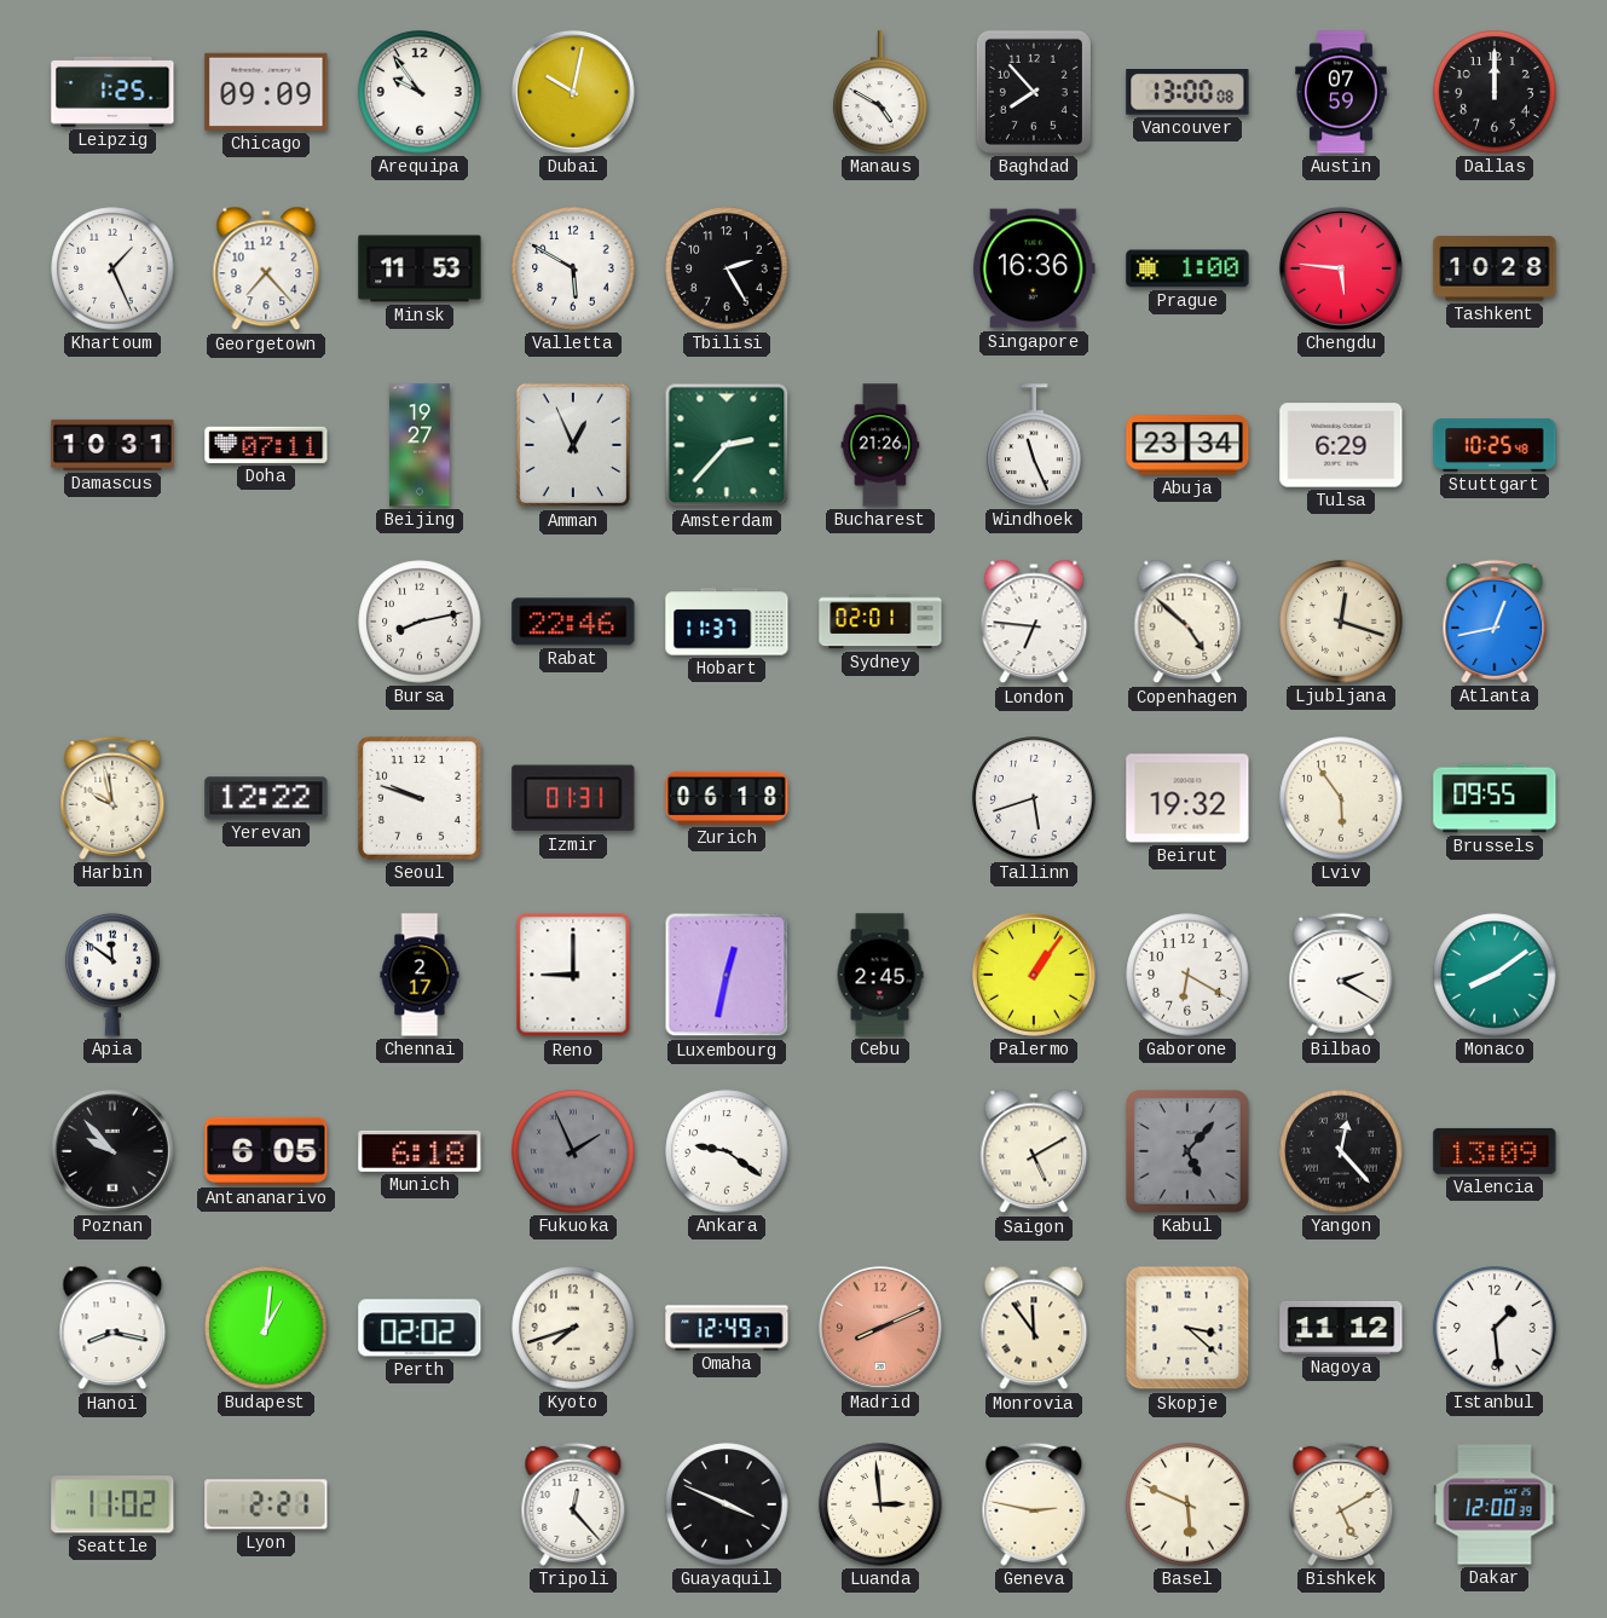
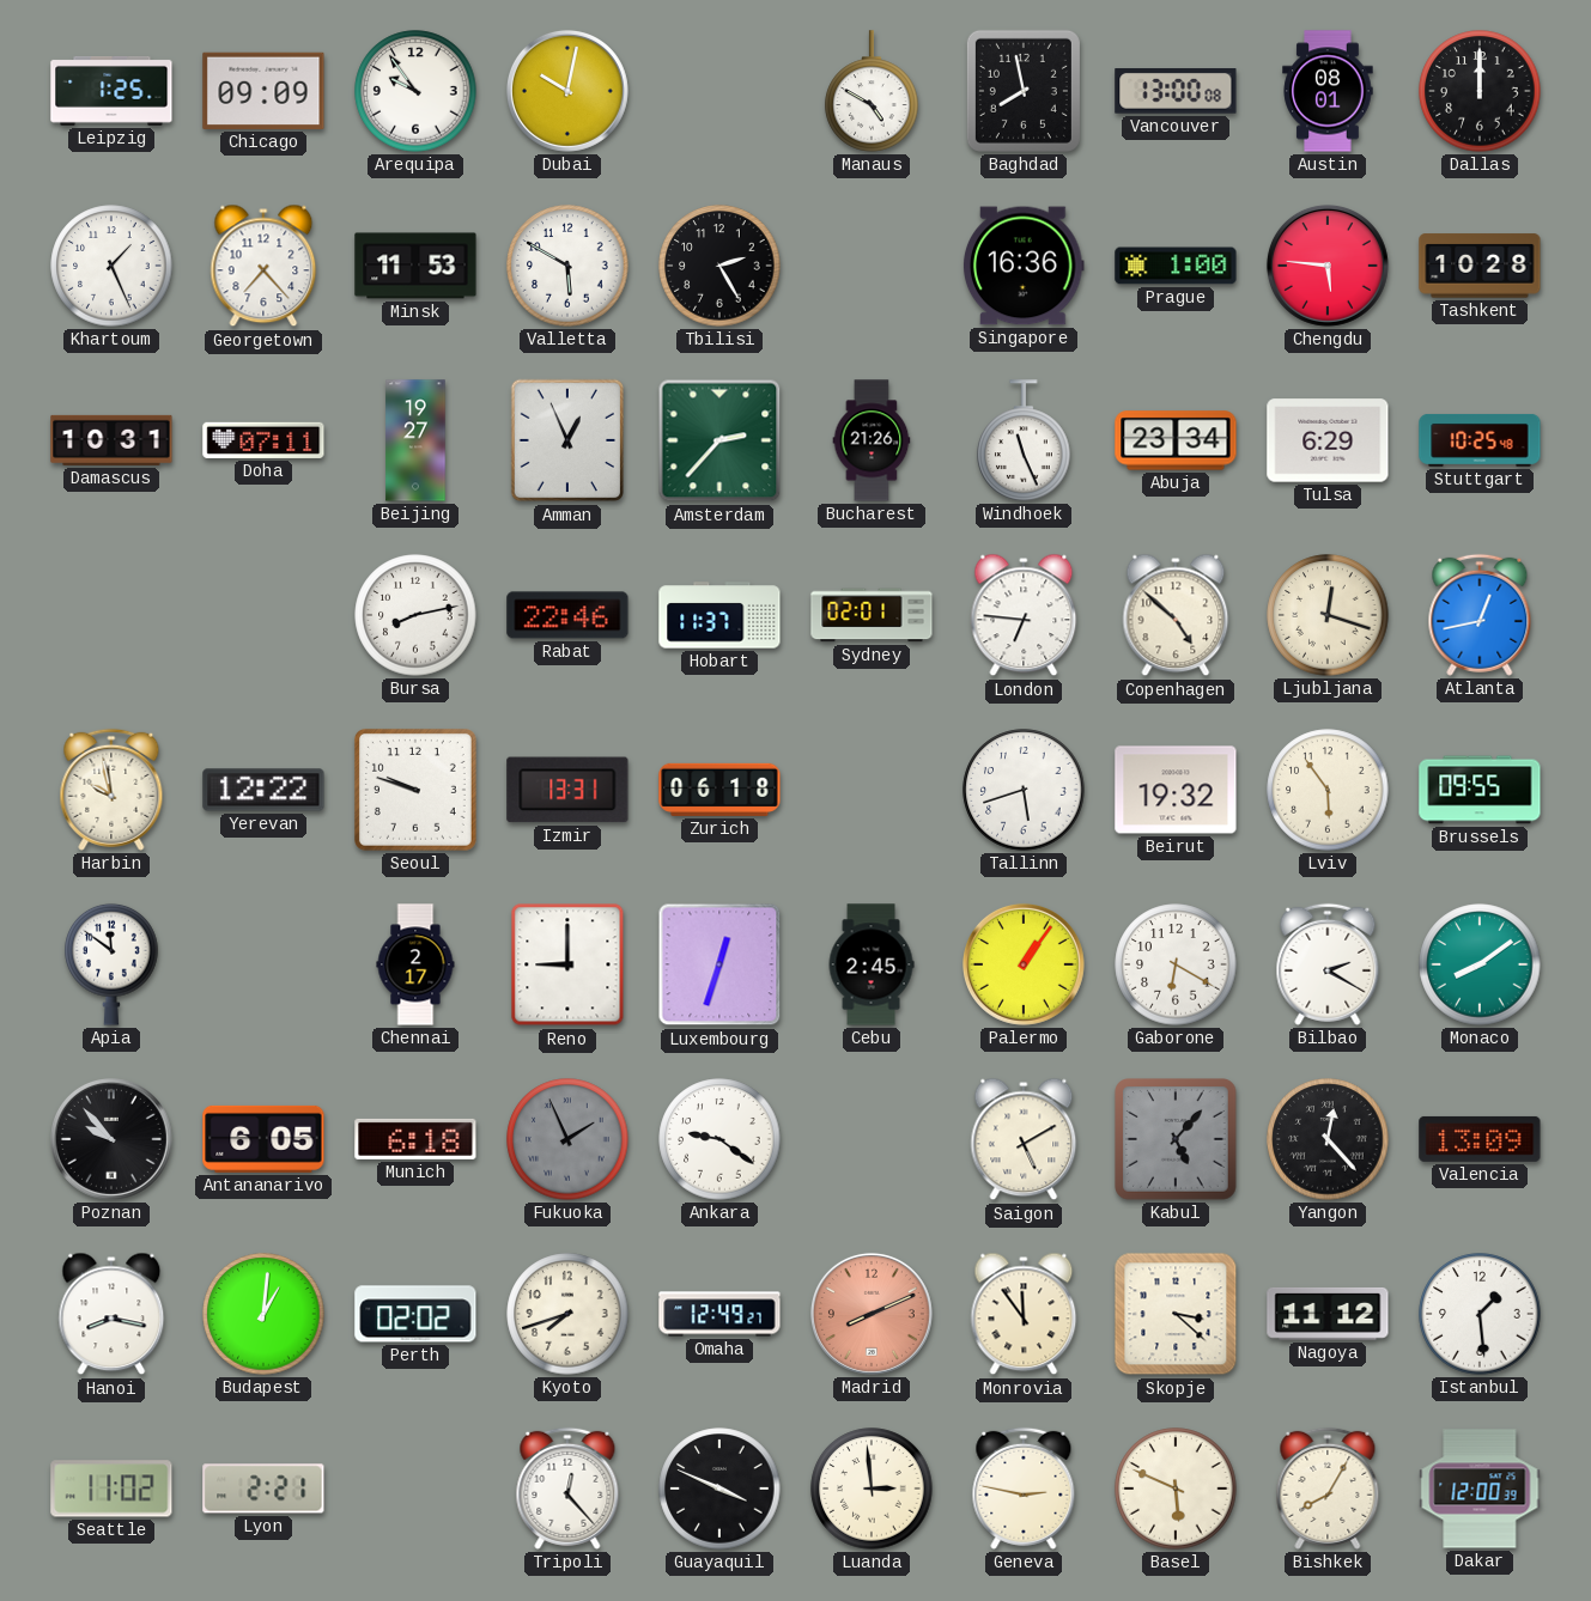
Baghdad: 7:53 -> 7:58
Austin: 07:59 -> 08:01
Izmir: 01:31 -> 13:31
Luxembourg: 12:32 -> 12:33
Bishkek: 5:10 -> 8:05
